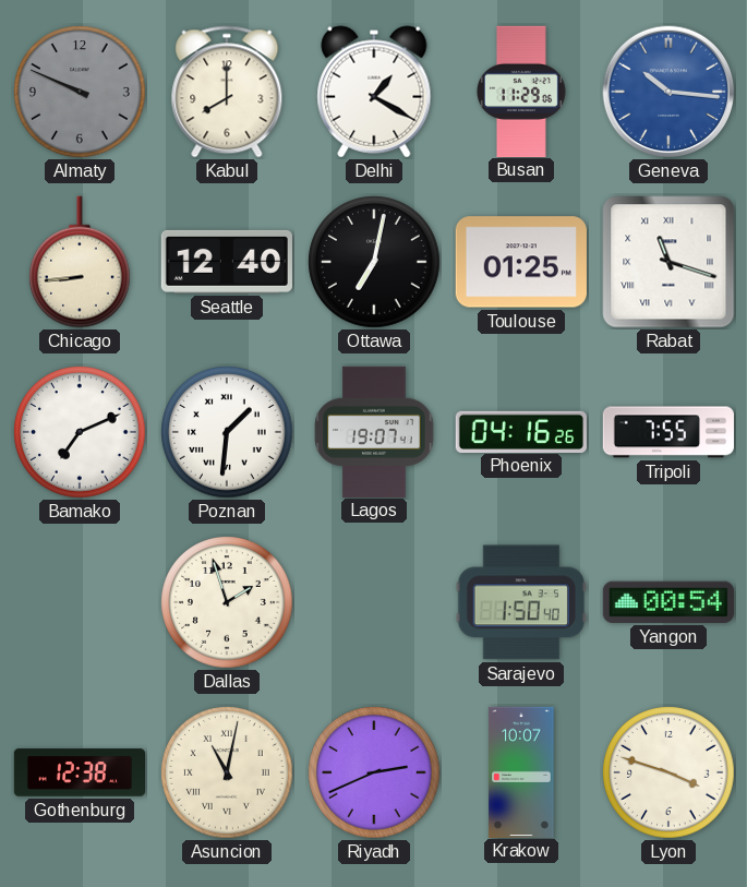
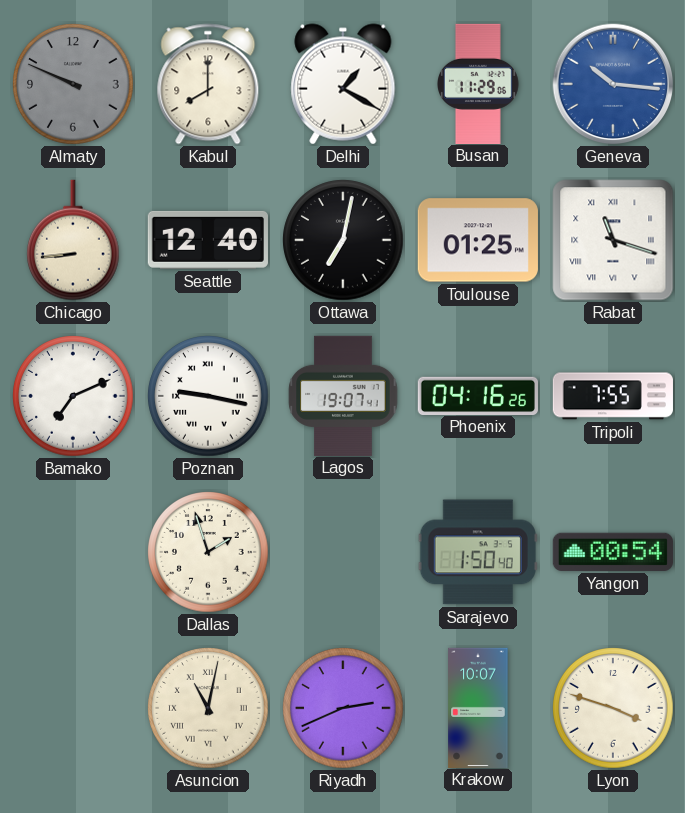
Poznan: 1:31 -> 9:17
Gothenburg: 12:38 -> none
